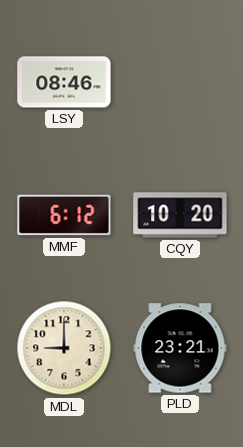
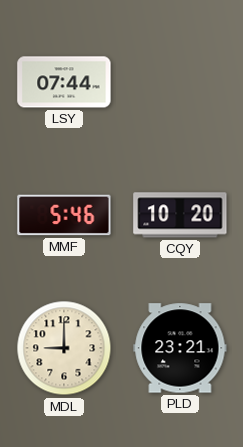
LSY: 08:46 -> 07:44
MMF: 6:12 -> 5:46
